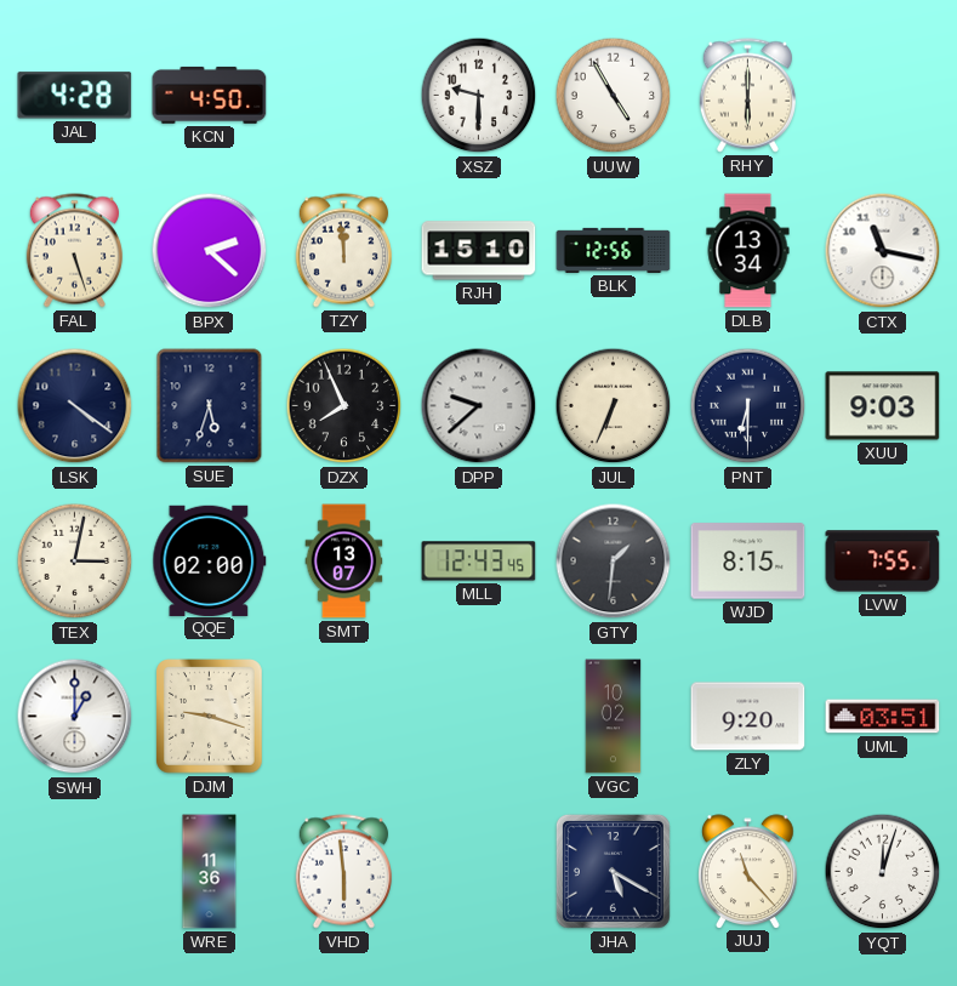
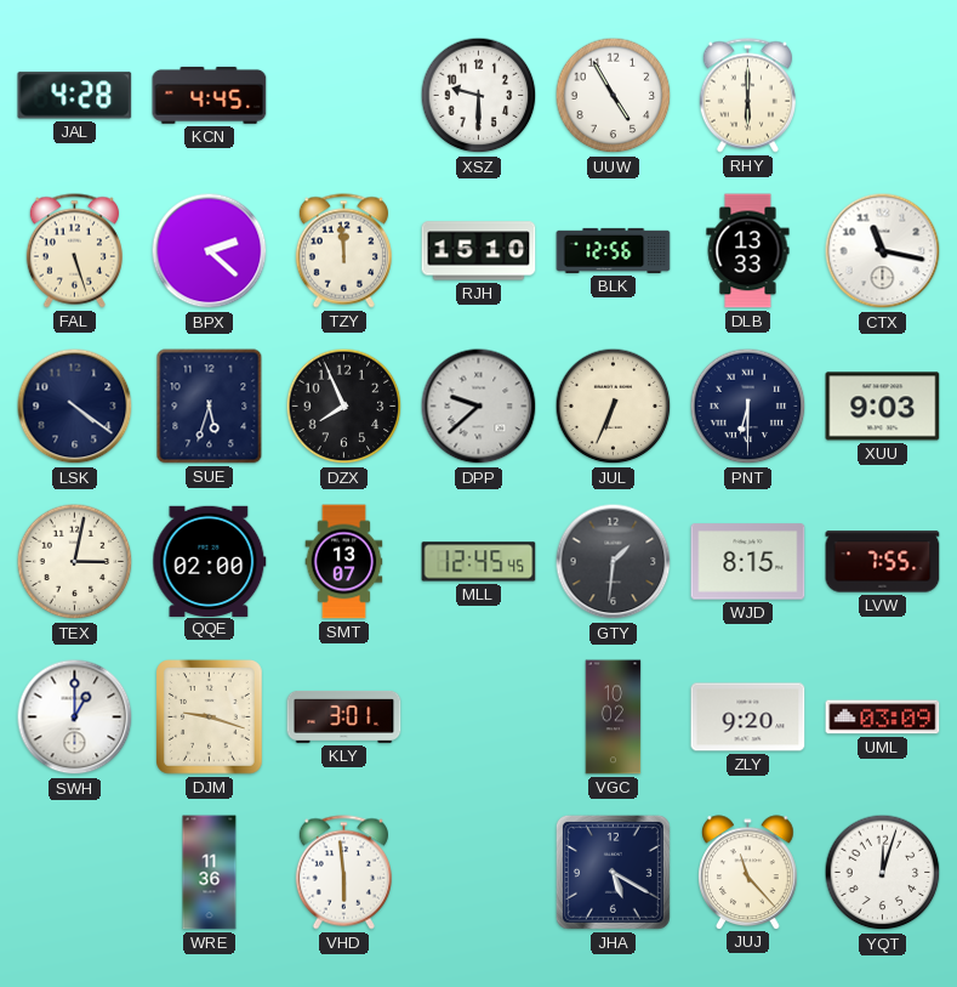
KCN: 4:50 -> 4:45
DLB: 13:34 -> 13:33
MLL: 12:43 -> 12:45
KLY: none -> 3:01
UML: 03:51 -> 03:09
